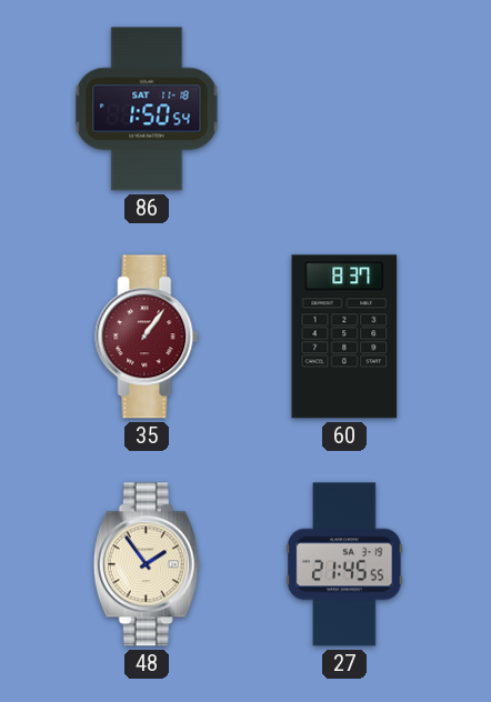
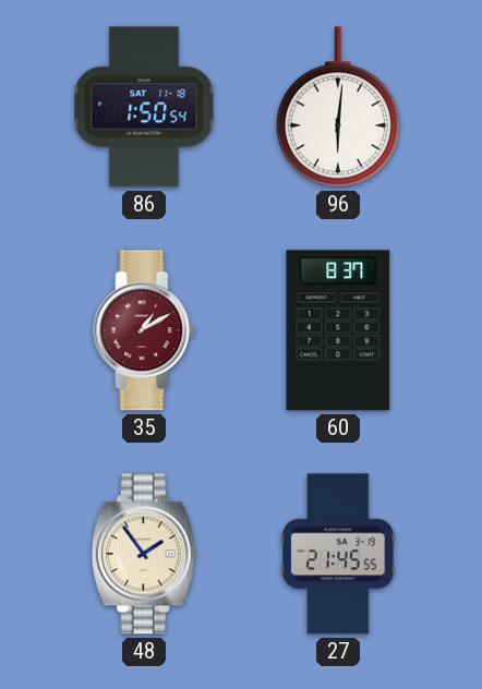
96: none -> 6:01
35: 1:06 -> 1:10
